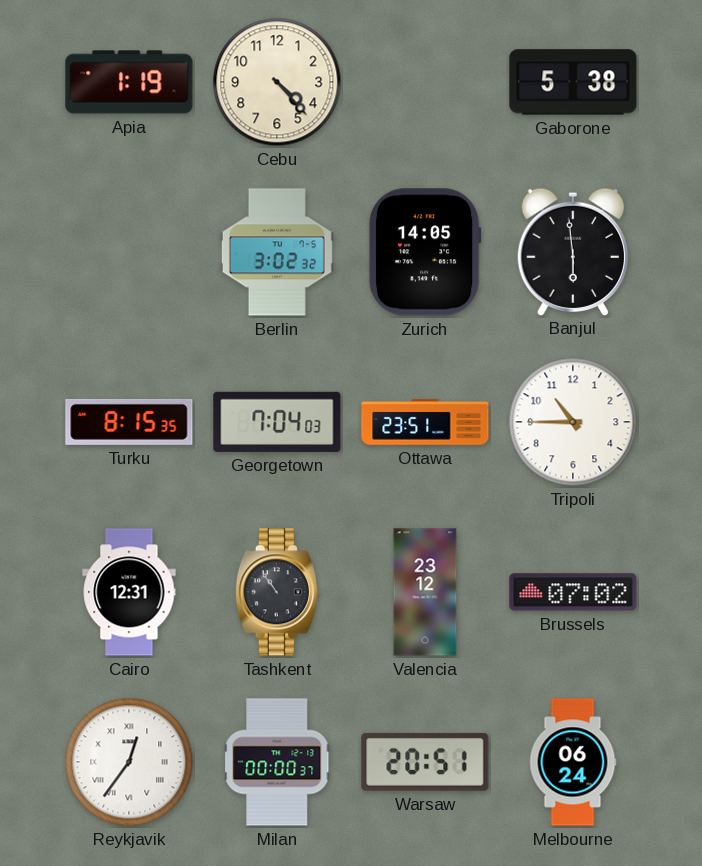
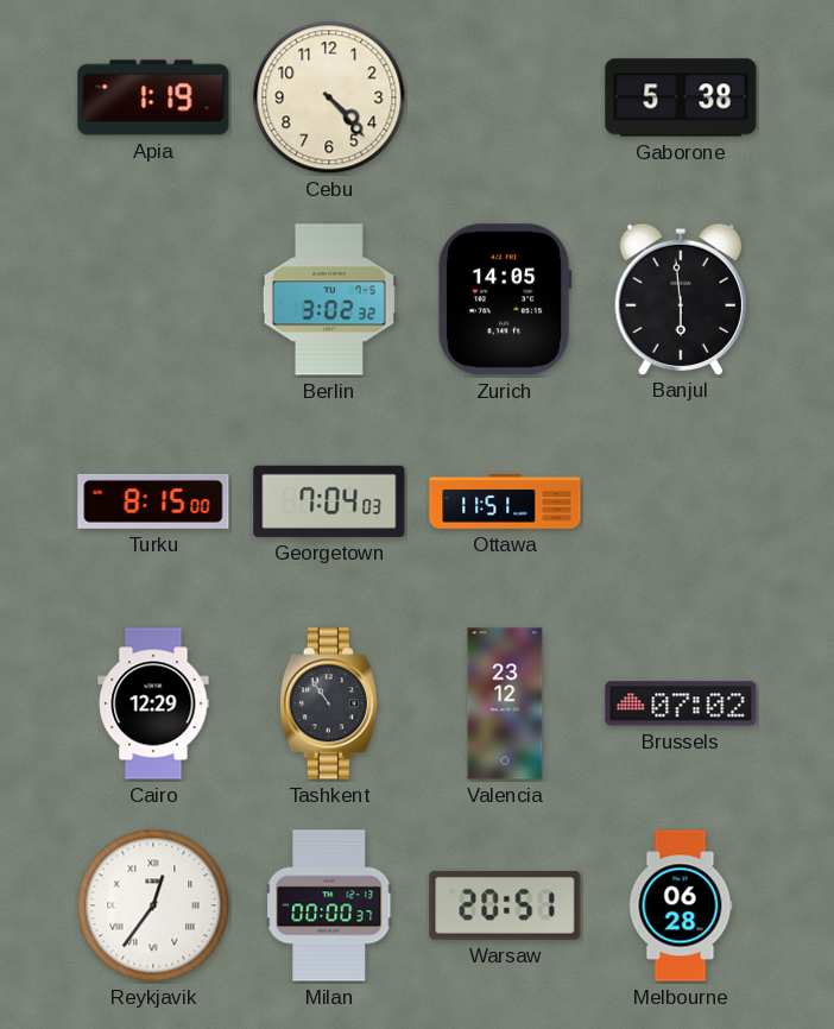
Turku: 8:15:35 -> 8:15:00
Ottawa: 23:51 -> 11:51
Tripoli: 10:45 -> none
Cairo: 12:31 -> 12:29
Melbourne: 06:24 -> 06:28
